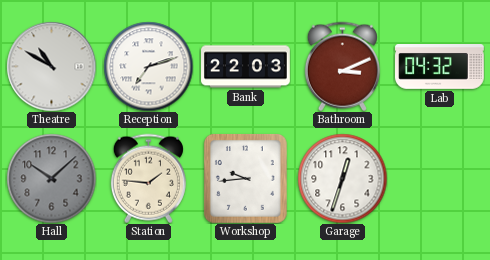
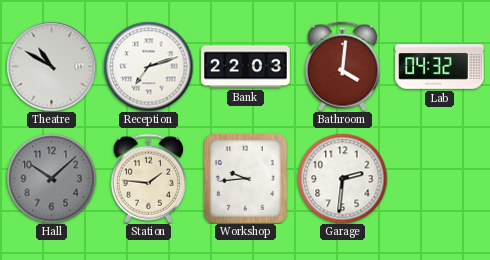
Bathroom: 3:11 -> 4:01
Garage: 12:33 -> 2:31
